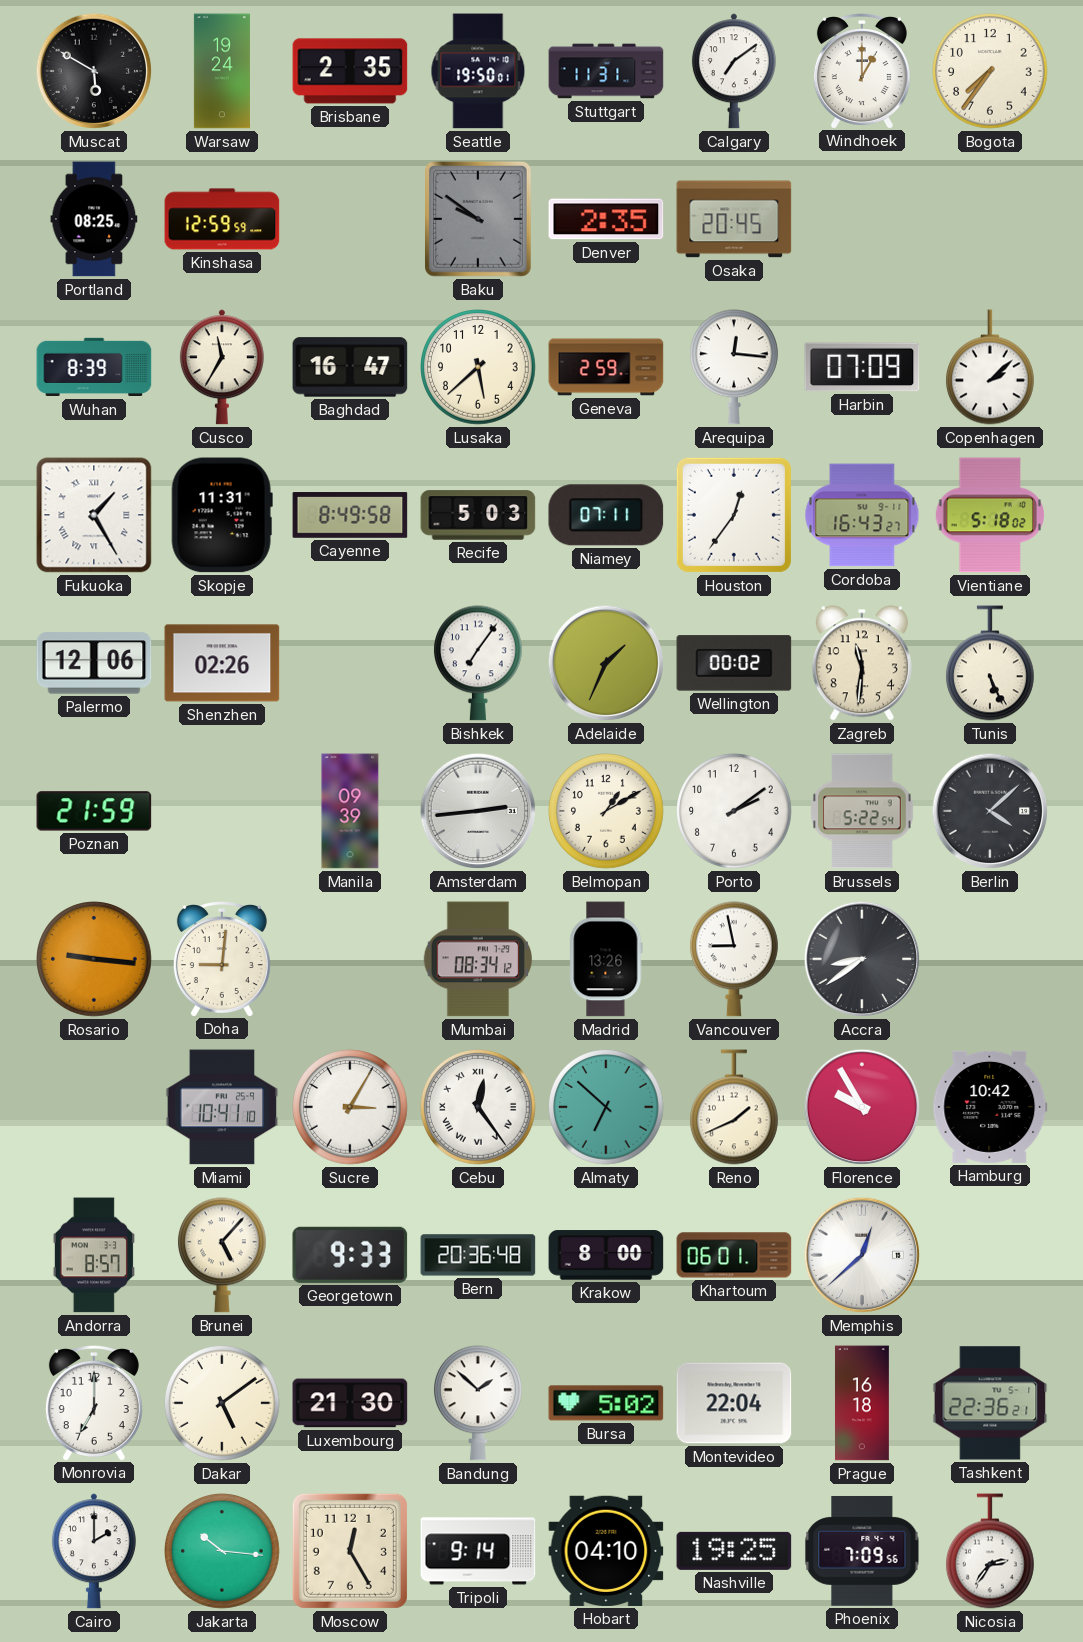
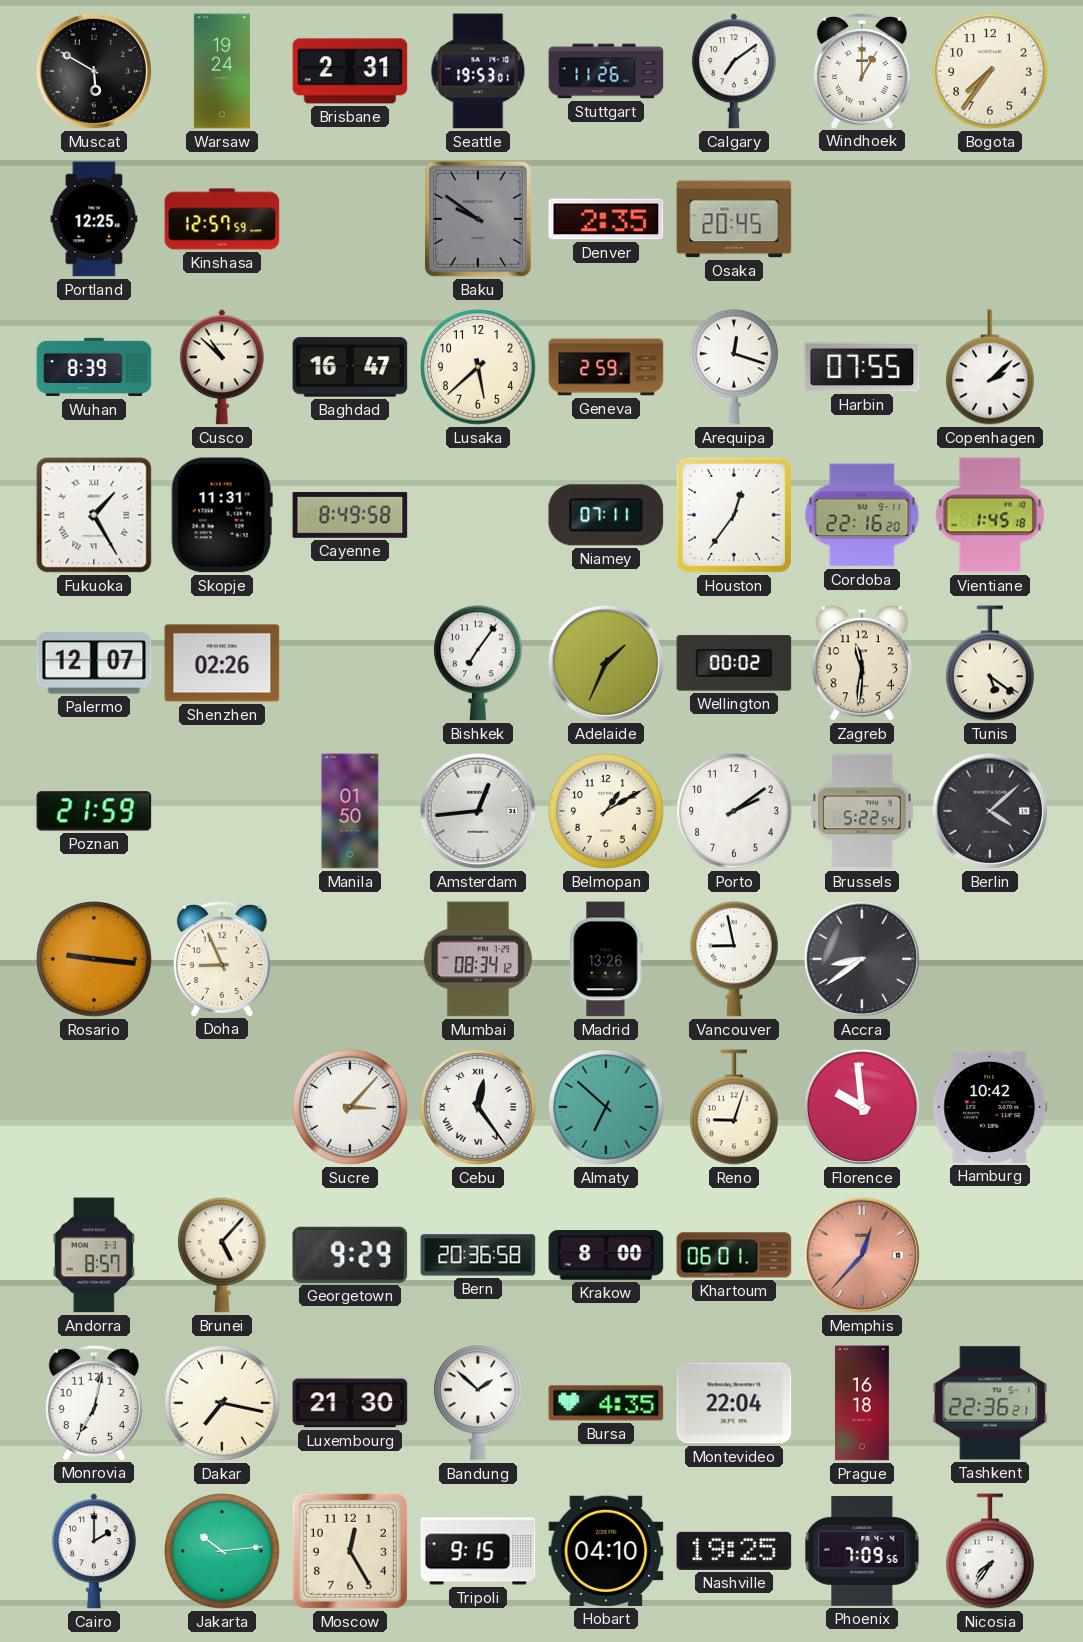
Brisbane: 2:35 -> 2:31
Seattle: 19:50 -> 19:53
Stuttgart: 11:31 -> 11:26
Portland: 08:25 -> 12:25
Kinshasa: 12:59 -> 12:57
Cusco: 11:35 -> 10:52
Arequipa: 12:16 -> 12:18
Harbin: 07:09 -> 07:55
Recife: 5:03 -> none
Cordoba: 16:43 -> 22:16
Vientiane: 5:18 -> 1:45
Palermo: 12:06 -> 12:07
Tunis: 5:26 -> 5:21
Manila: 09:39 -> 01:50
Amsterdam: 2:44 -> 12:44
Doha: 9:01 -> 8:56
Miami: 10:41 -> none
Sucre: 3:05 -> 3:07
Reno: 1:41 -> 9:03
Florence: 9:55 -> 9:59
Georgetown: 9:33 -> 9:29
Bern: 20:36:48 -> 20:36:58
Memphis: 12:38 -> 12:37
Memphis dial: white -> salmon
Monrovia: 7:00 -> 7:02
Dakar: 5:09 -> 7:17
Bursa: 5:02 -> 4:35
Jakarta: 10:16 -> 10:14
Tripoli: 9:14 -> 9:15
Nicosia: 2:36 -> 7:36
